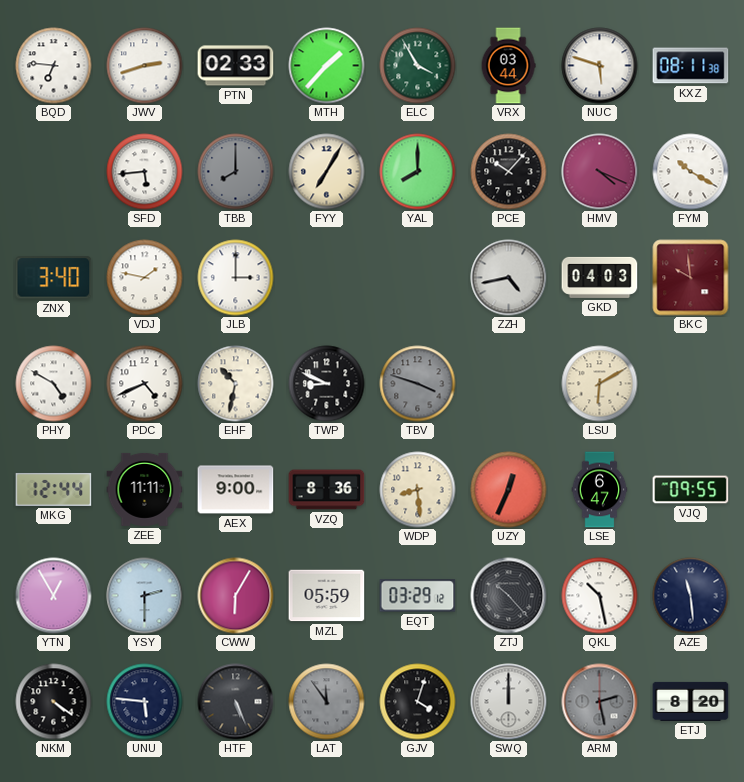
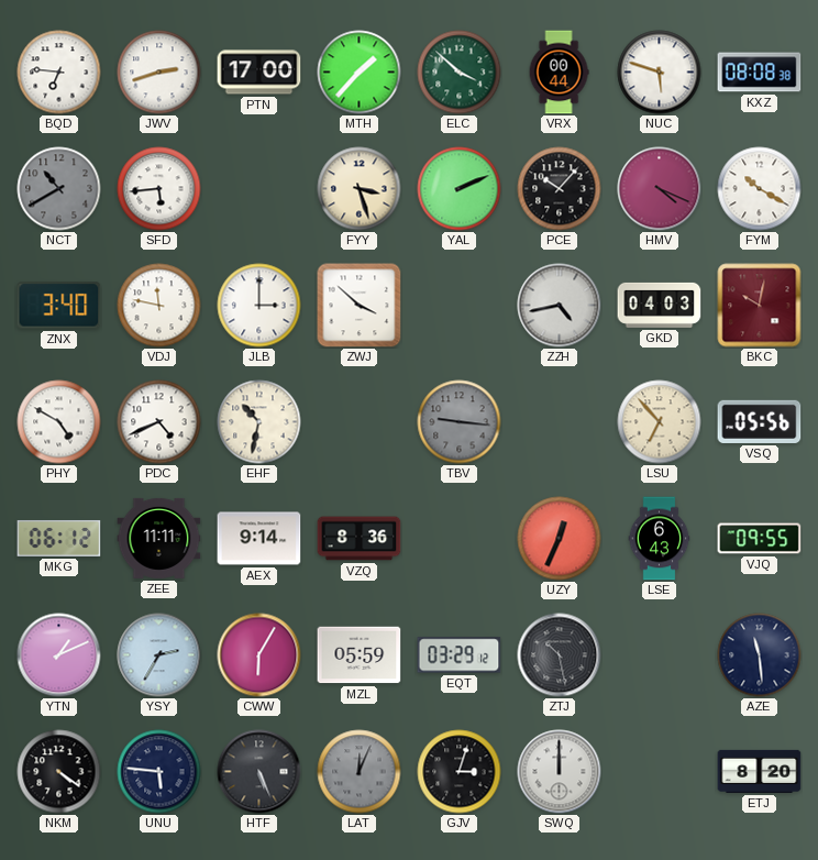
PTN: 02:33 -> 17:00
ELC: 3:55 -> 3:52
VRX: 03:44 -> 00:44
KXZ: 08:11 -> 08:08
NCT: none -> 10:40
TBB: 8:00 -> none
FYY: 7:05 -> 3:27
YAL: 8:00 -> 2:11
VDJ: 1:47 -> 11:47
ZWJ: none -> 3:52
BKC: 9:59 -> 10:02
TWP: 8:49 -> none
TBV: 3:48 -> 9:16
LSU: 6:10 -> 6:53
VSQ: none -> 05:56
MKG: 12:44 -> 06:12
AEX: 9:00 -> 9:14
WDP: 8:29 -> none
LSE: 6:47 -> 6:43
YTN: 12:55 -> 1:11
YSY: 2:30 -> 2:35
ZTJ: 10:23 -> 10:28
QKL: 10:28 -> none
LAT: 11:54 -> 12:04
GJV: 4:03 -> 3:03
ARM: 2:28 -> none
